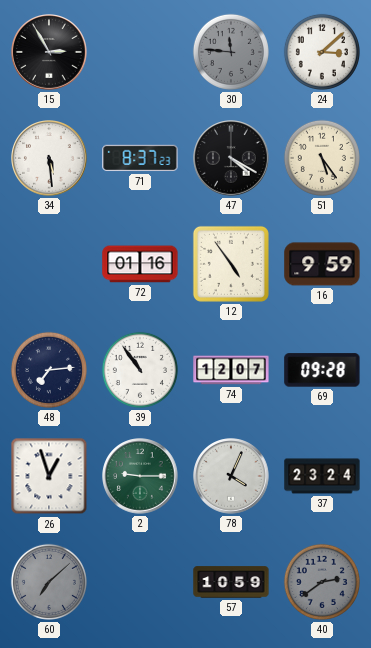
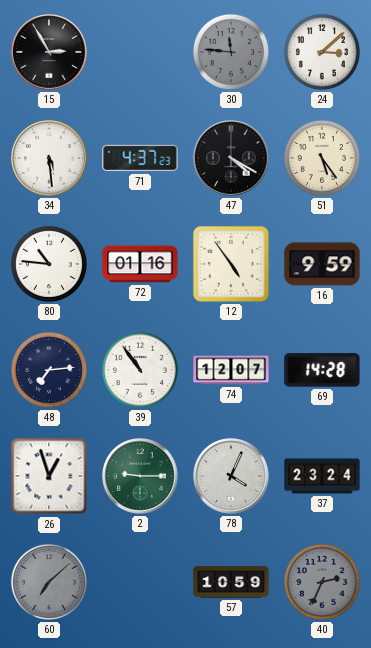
71: 8:37 -> 4:37
80: none -> 10:46
69: 09:28 -> 14:28
40: 2:39 -> 2:34
